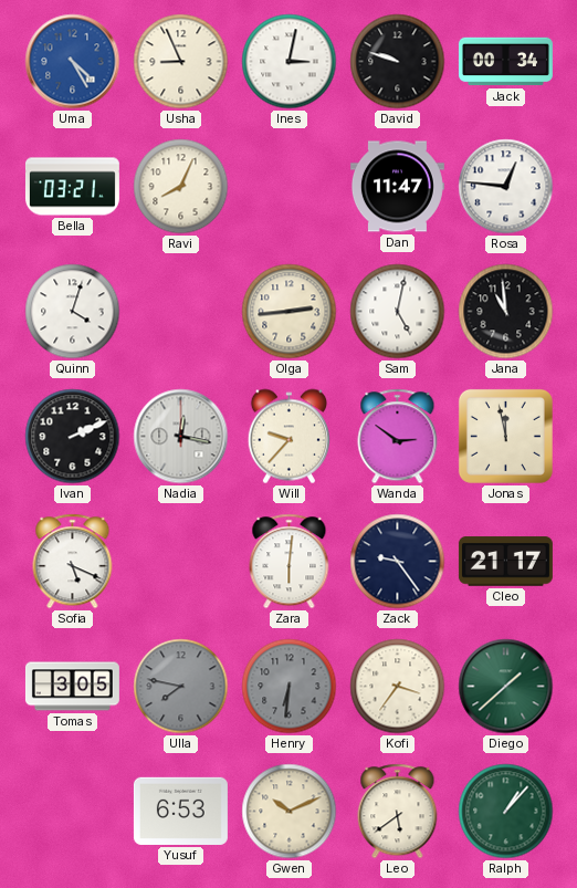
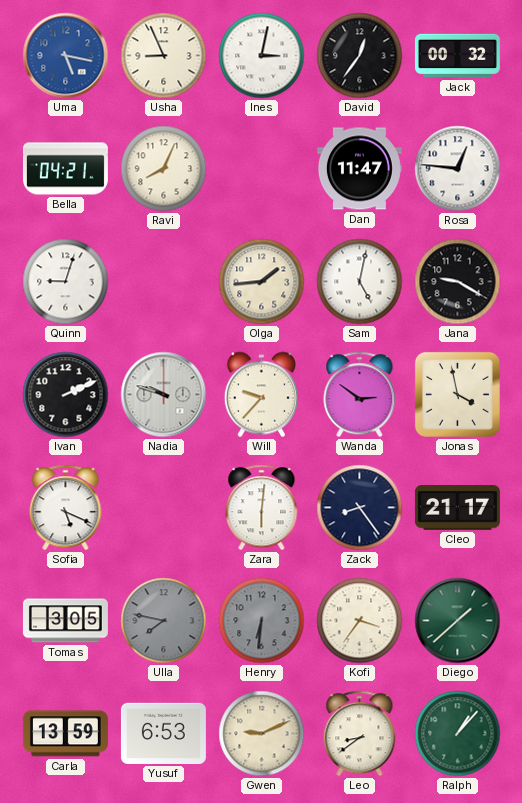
Uma: 4:25 -> 5:17
David: 9:48 -> 12:36
Jack: 00:34 -> 00:32
Bella: 03:21 -> 04:21
Quinn: 4:03 -> 9:03
Olga: 2:44 -> 1:44
Jana: 10:59 -> 9:20
Nadia: 12:17 -> 9:48
Jonas: 11:58 -> 3:58
Zack: 9:24 -> 8:24
Carla: none -> 13:59
Gwen: 10:11 -> 9:11
Leo: 5:39 -> 8:39
